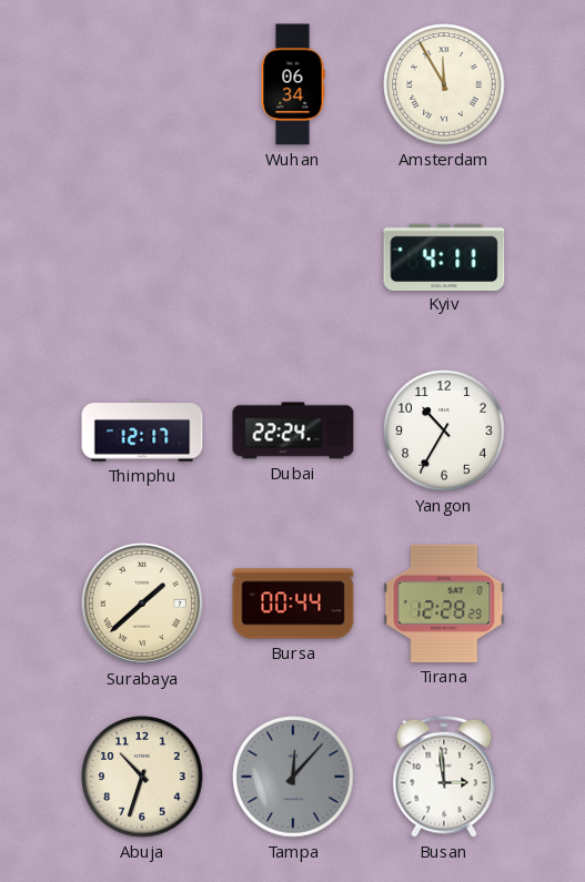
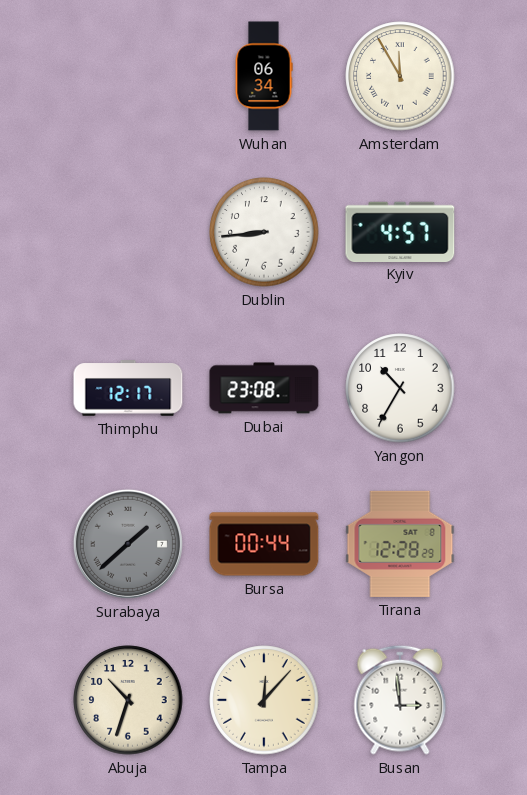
Dublin: none -> 8:44
Kyiv: 4:11 -> 4:57
Dubai: 22:24 -> 23:08
Surabaya dial: cream -> grey
Tampa dial: grey -> cream
